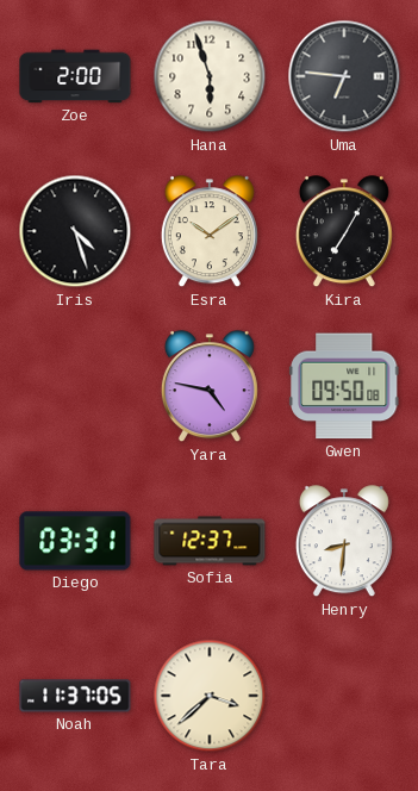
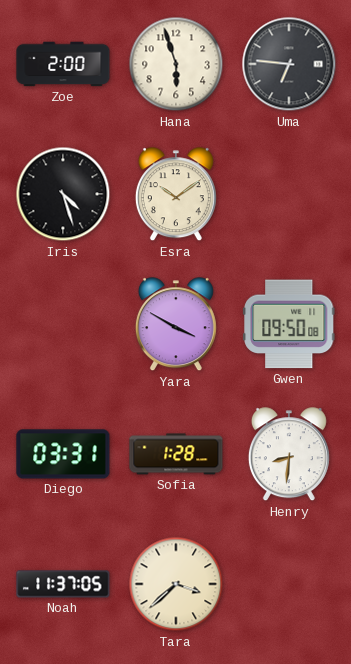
Kira: 7:05 -> none
Yara: 4:47 -> 3:50
Sofia: 12:37 -> 1:28
